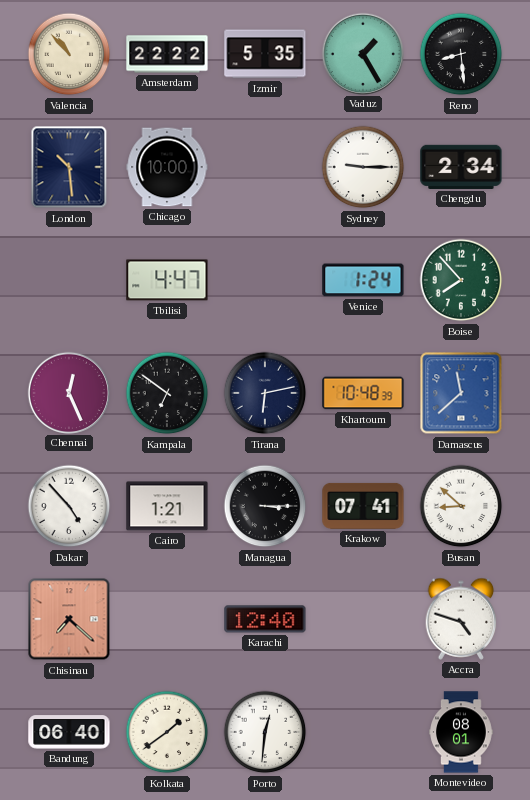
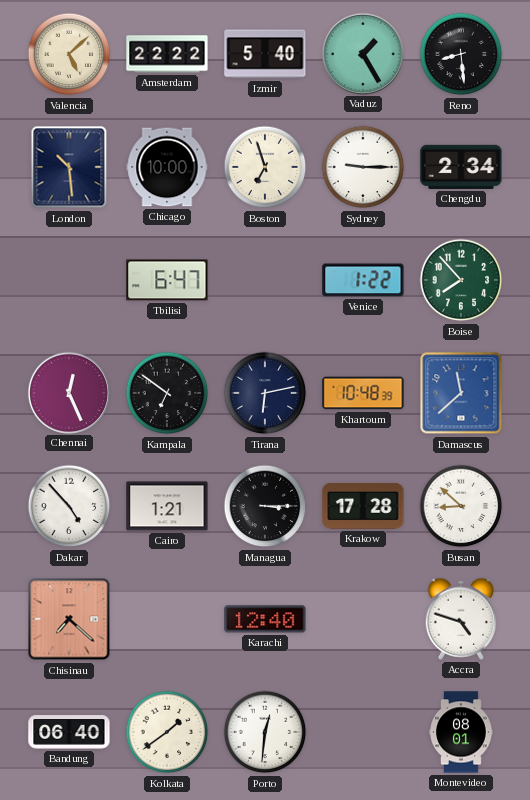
Valencia: 10:53 -> 5:08
Izmir: 5:35 -> 5:40
Boston: none -> 6:57
Tbilisi: 4:47 -> 6:47
Venice: 1:24 -> 1:22
Krakow: 07:41 -> 17:28
